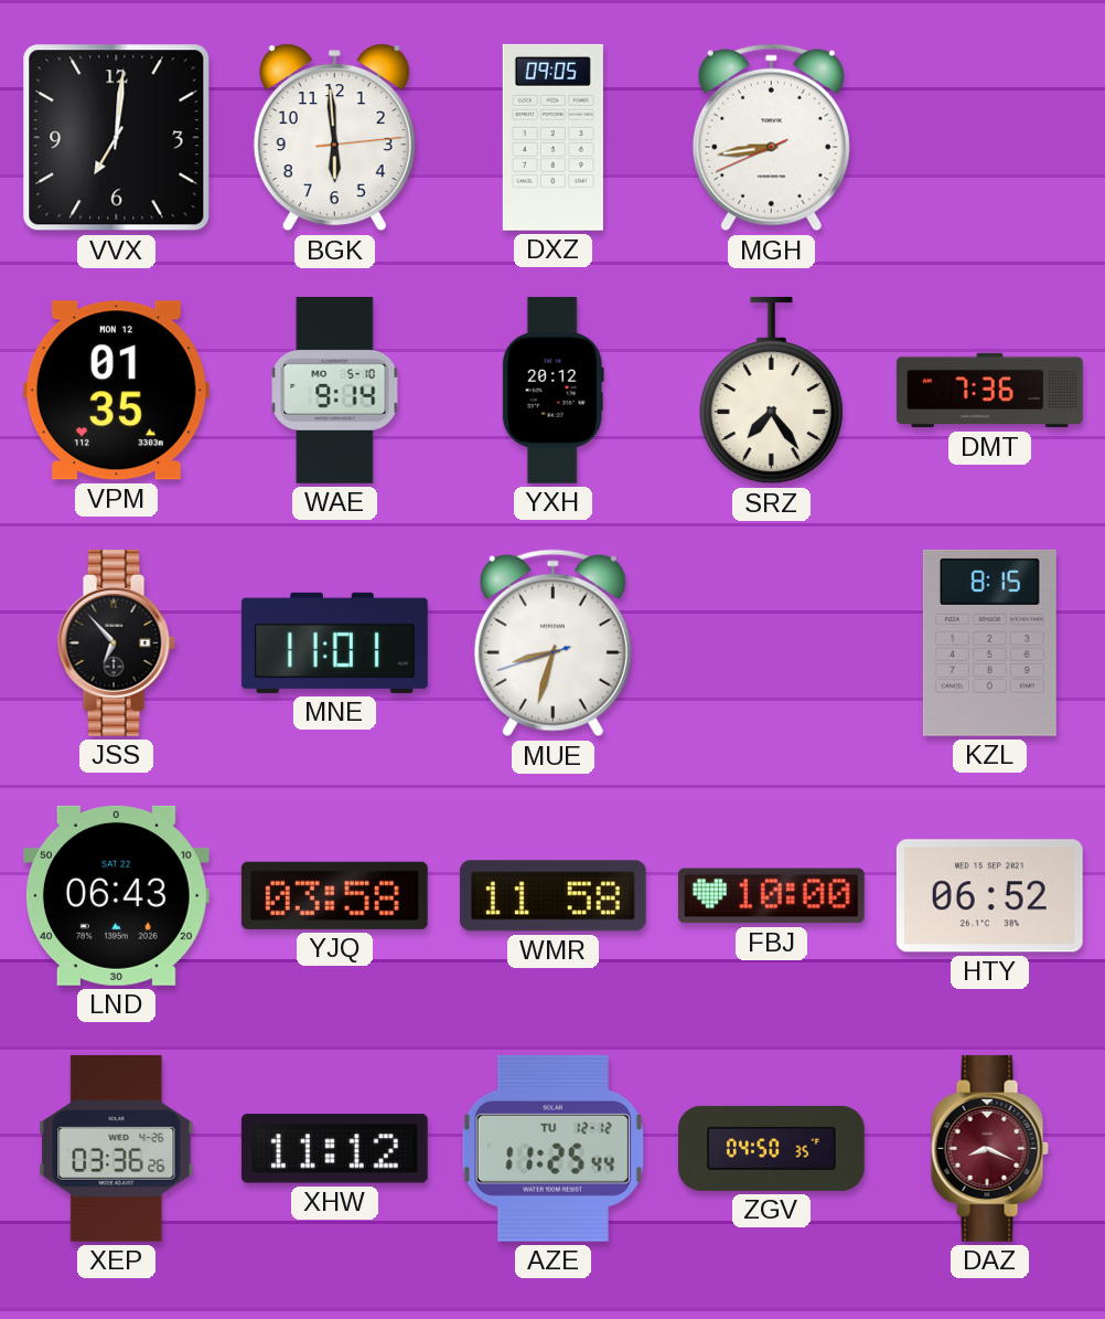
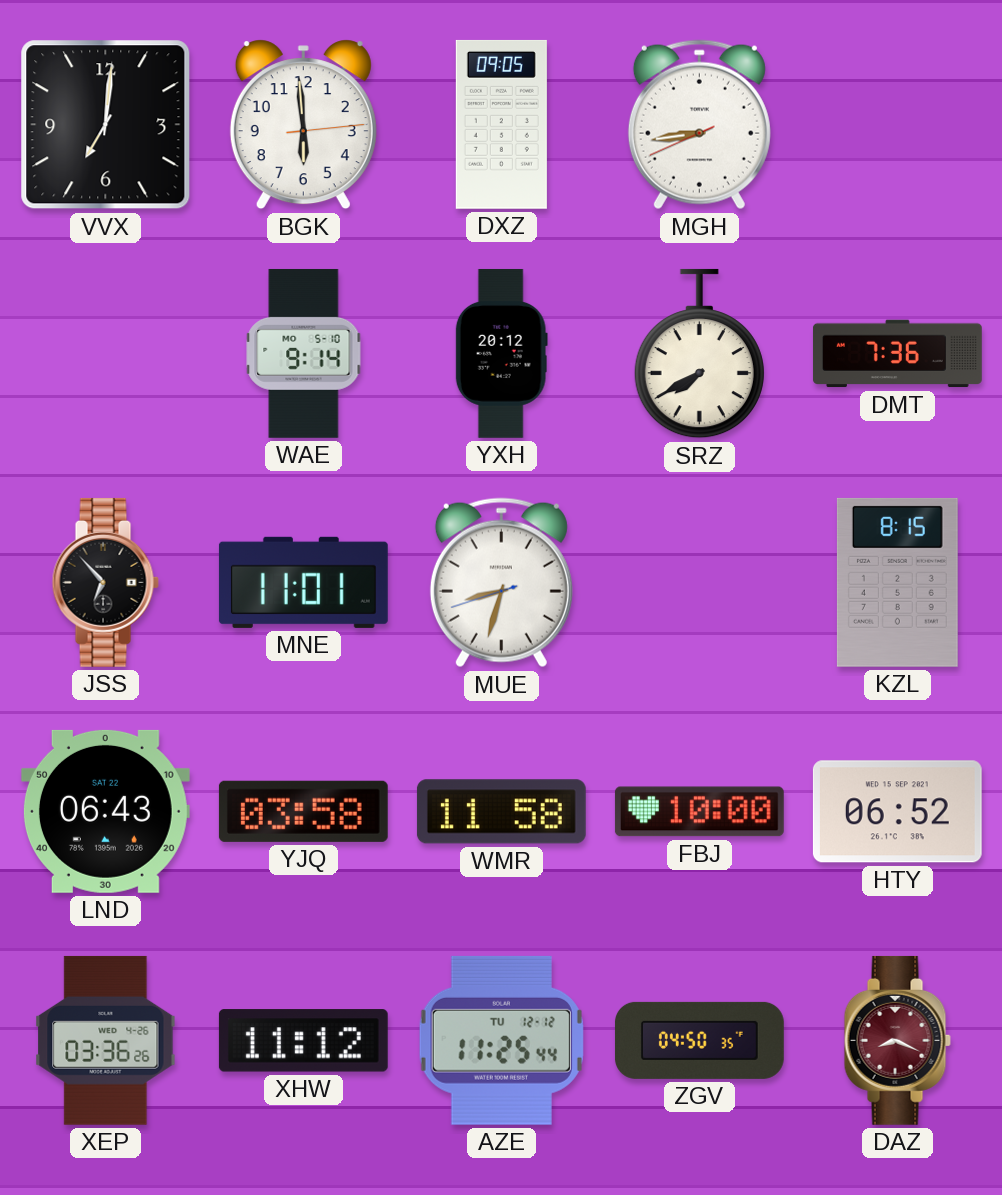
VPM: 01:35 -> none
SRZ: 7:24 -> 7:40
